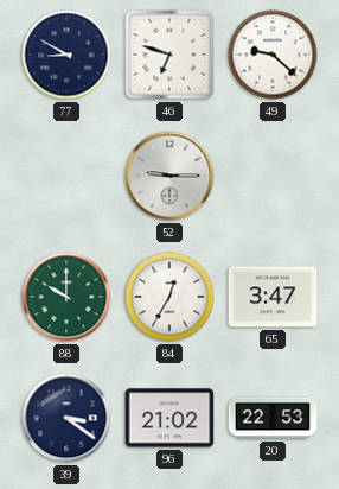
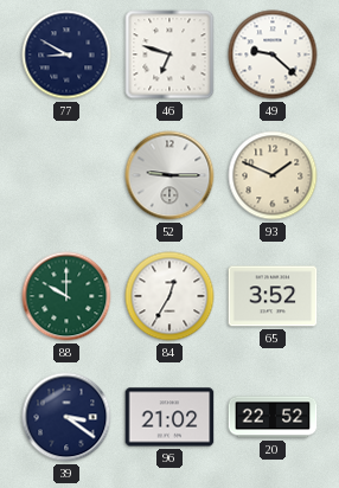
93: none -> 1:49
65: 3:47 -> 3:52
20: 22:53 -> 22:52
